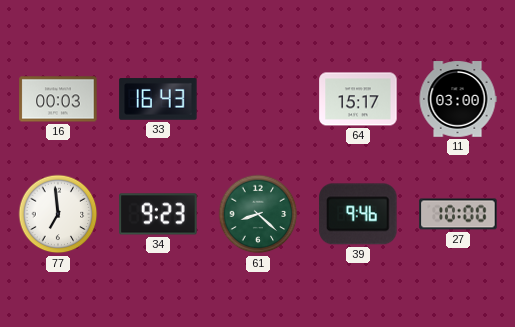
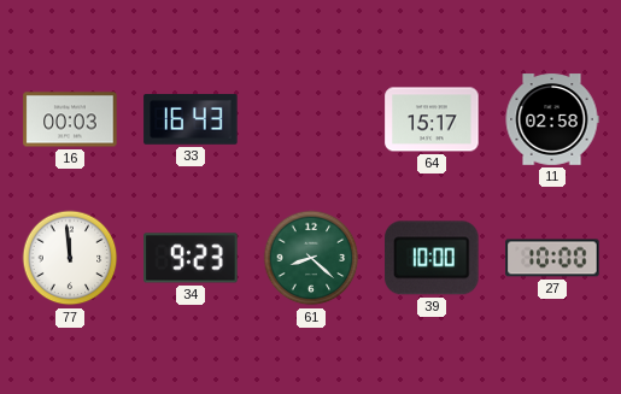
11: 03:00 -> 02:58
77: 6:59 -> 11:59
39: 9:46 -> 10:00
